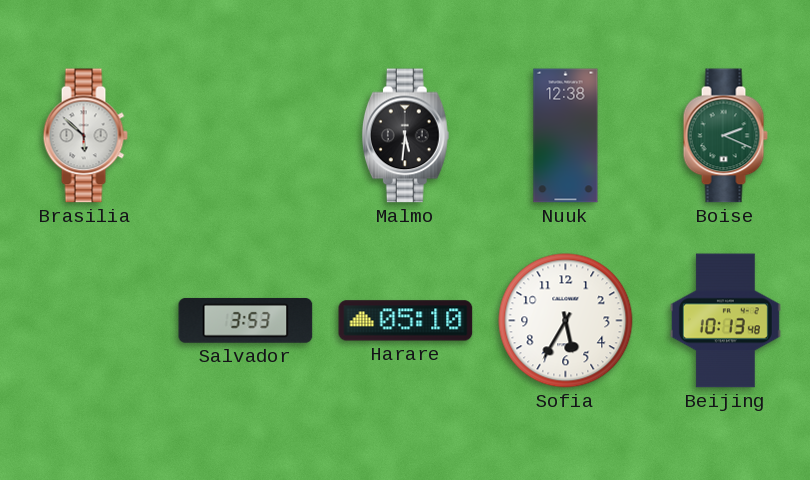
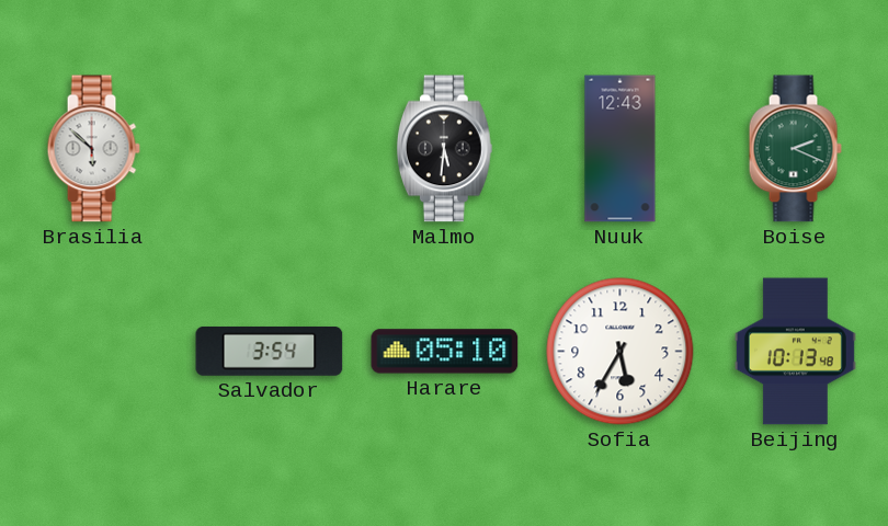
Nuuk: 12:38 -> 12:43
Salvador: 3:53 -> 3:54
